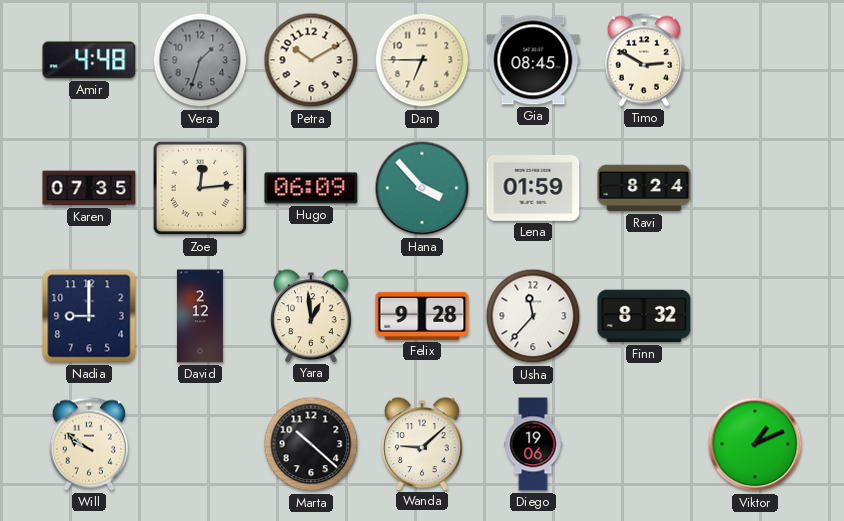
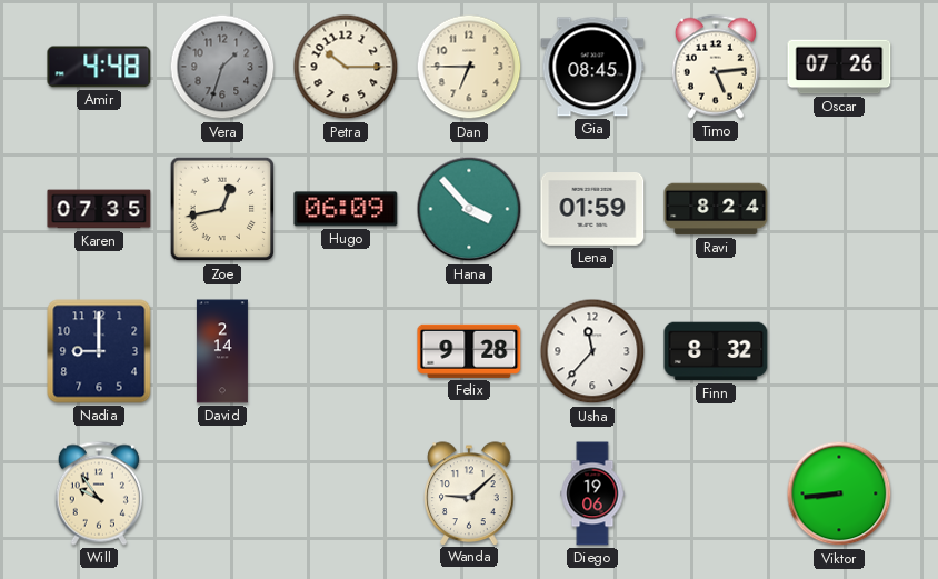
Petra: 10:10 -> 10:15
Timo: 2:50 -> 5:14
Oscar: none -> 07:26
Zoe: 12:14 -> 12:43
David: 2:12 -> 2:14
Yara: 12:59 -> none
Will: 9:51 -> 9:54
Marta: 10:22 -> none
Viktor: 1:11 -> 8:44
